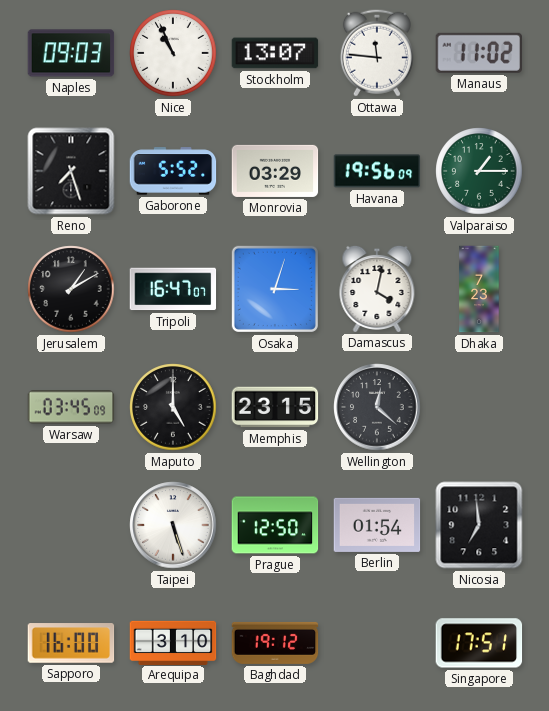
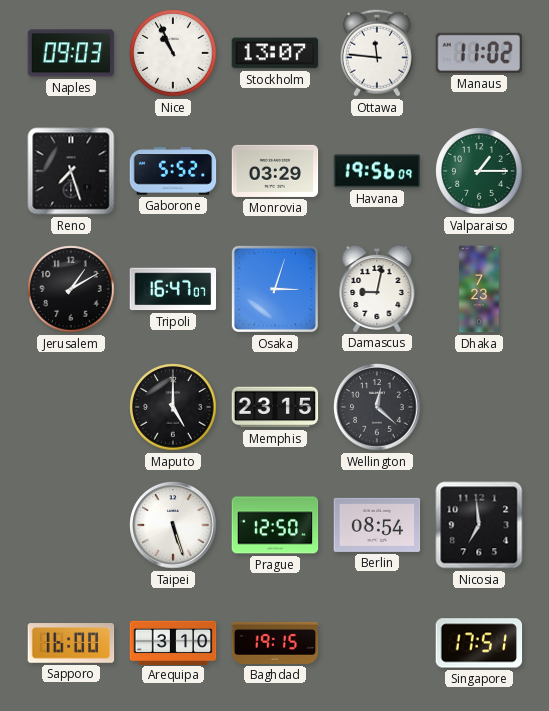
Damascus: 4:02 -> 9:02
Warsaw: 03:45 -> none
Berlin: 01:54 -> 08:54
Baghdad: 19:12 -> 19:15
